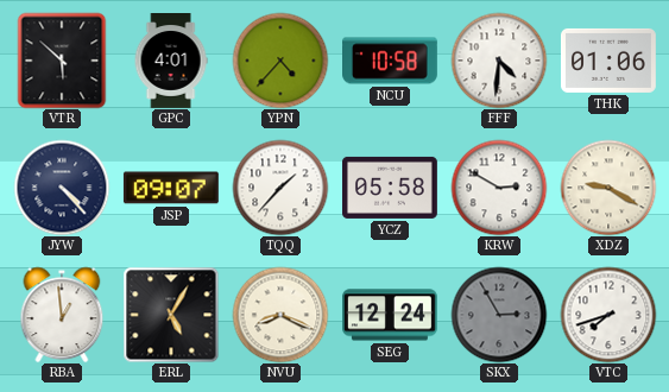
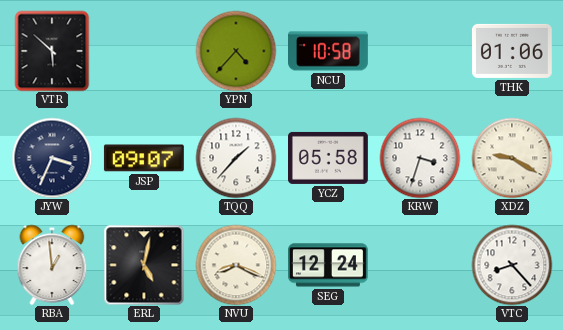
GPC: 4:01 -> none
FFF: 4:31 -> none
JYW: 4:23 -> 3:34
KRW: 2:50 -> 3:33
ERL: 5:05 -> 5:02
SKX: 2:55 -> none
VTC: 7:42 -> 8:23
